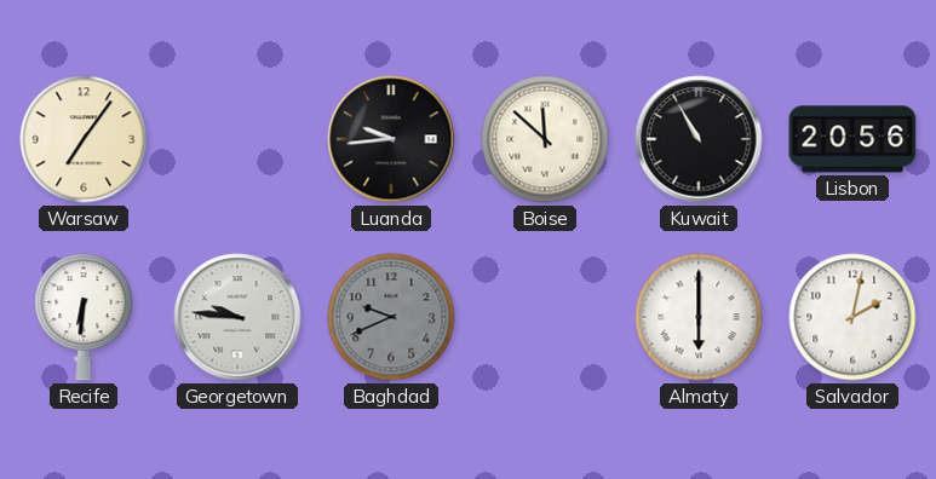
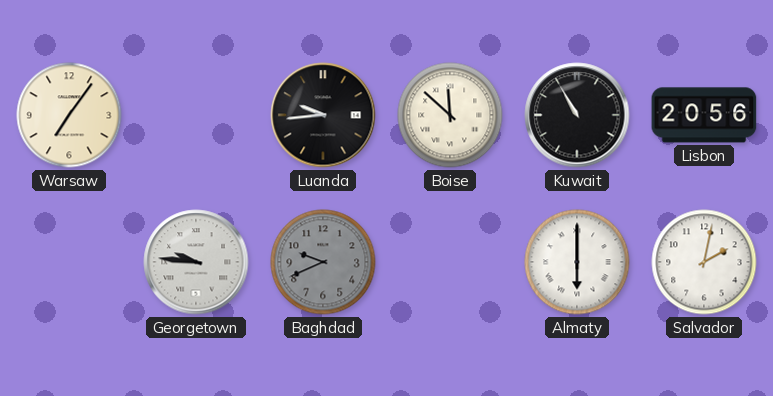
Recife: 6:31 -> none
